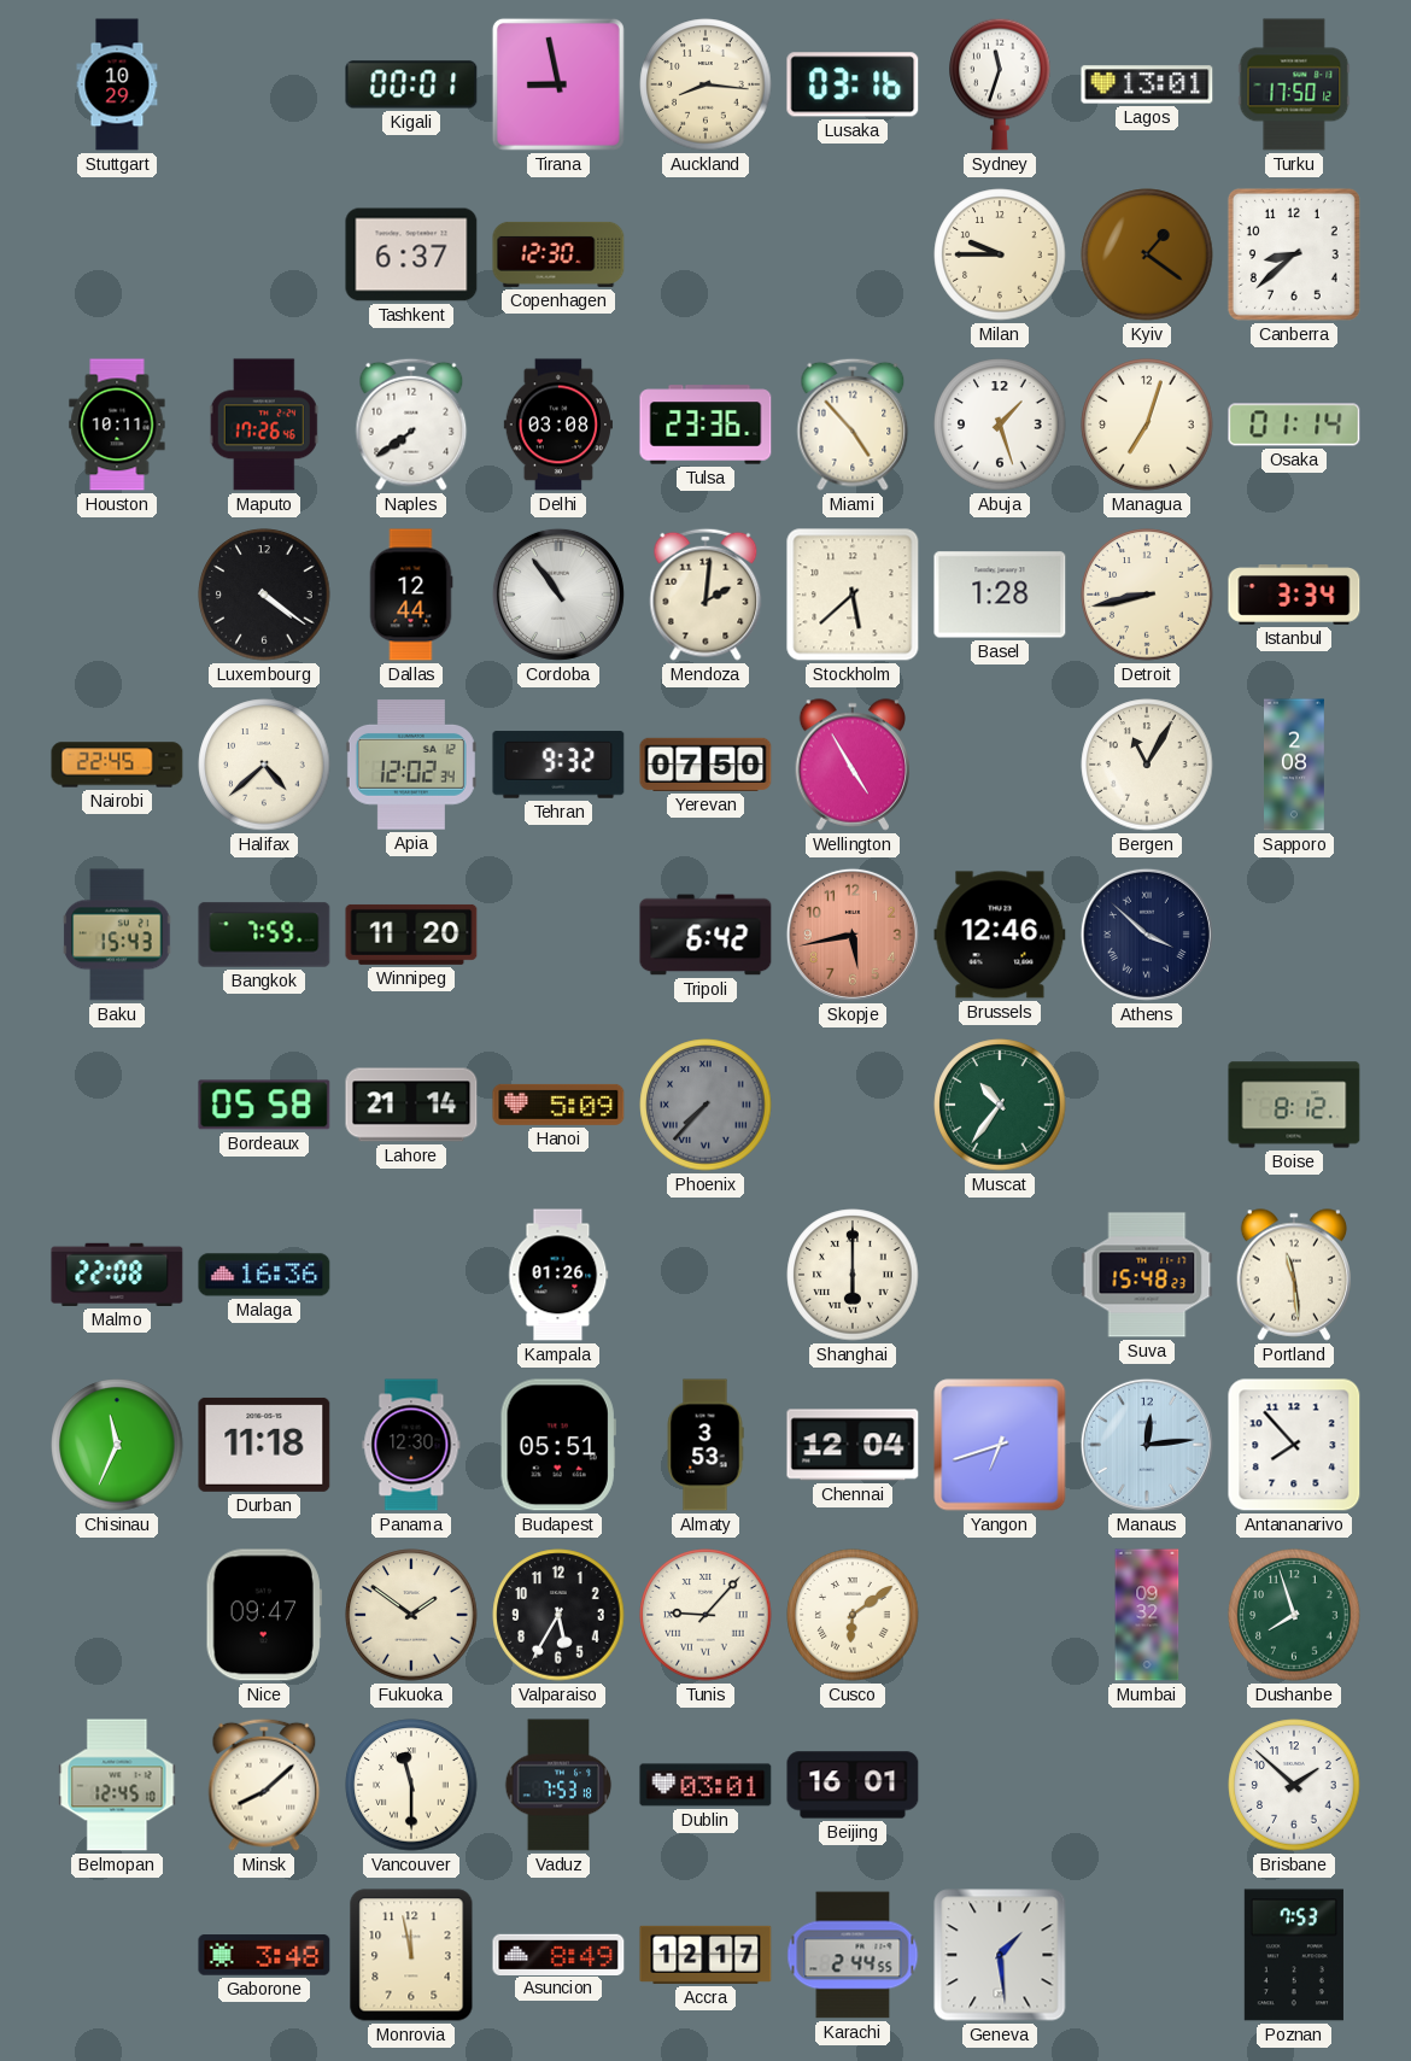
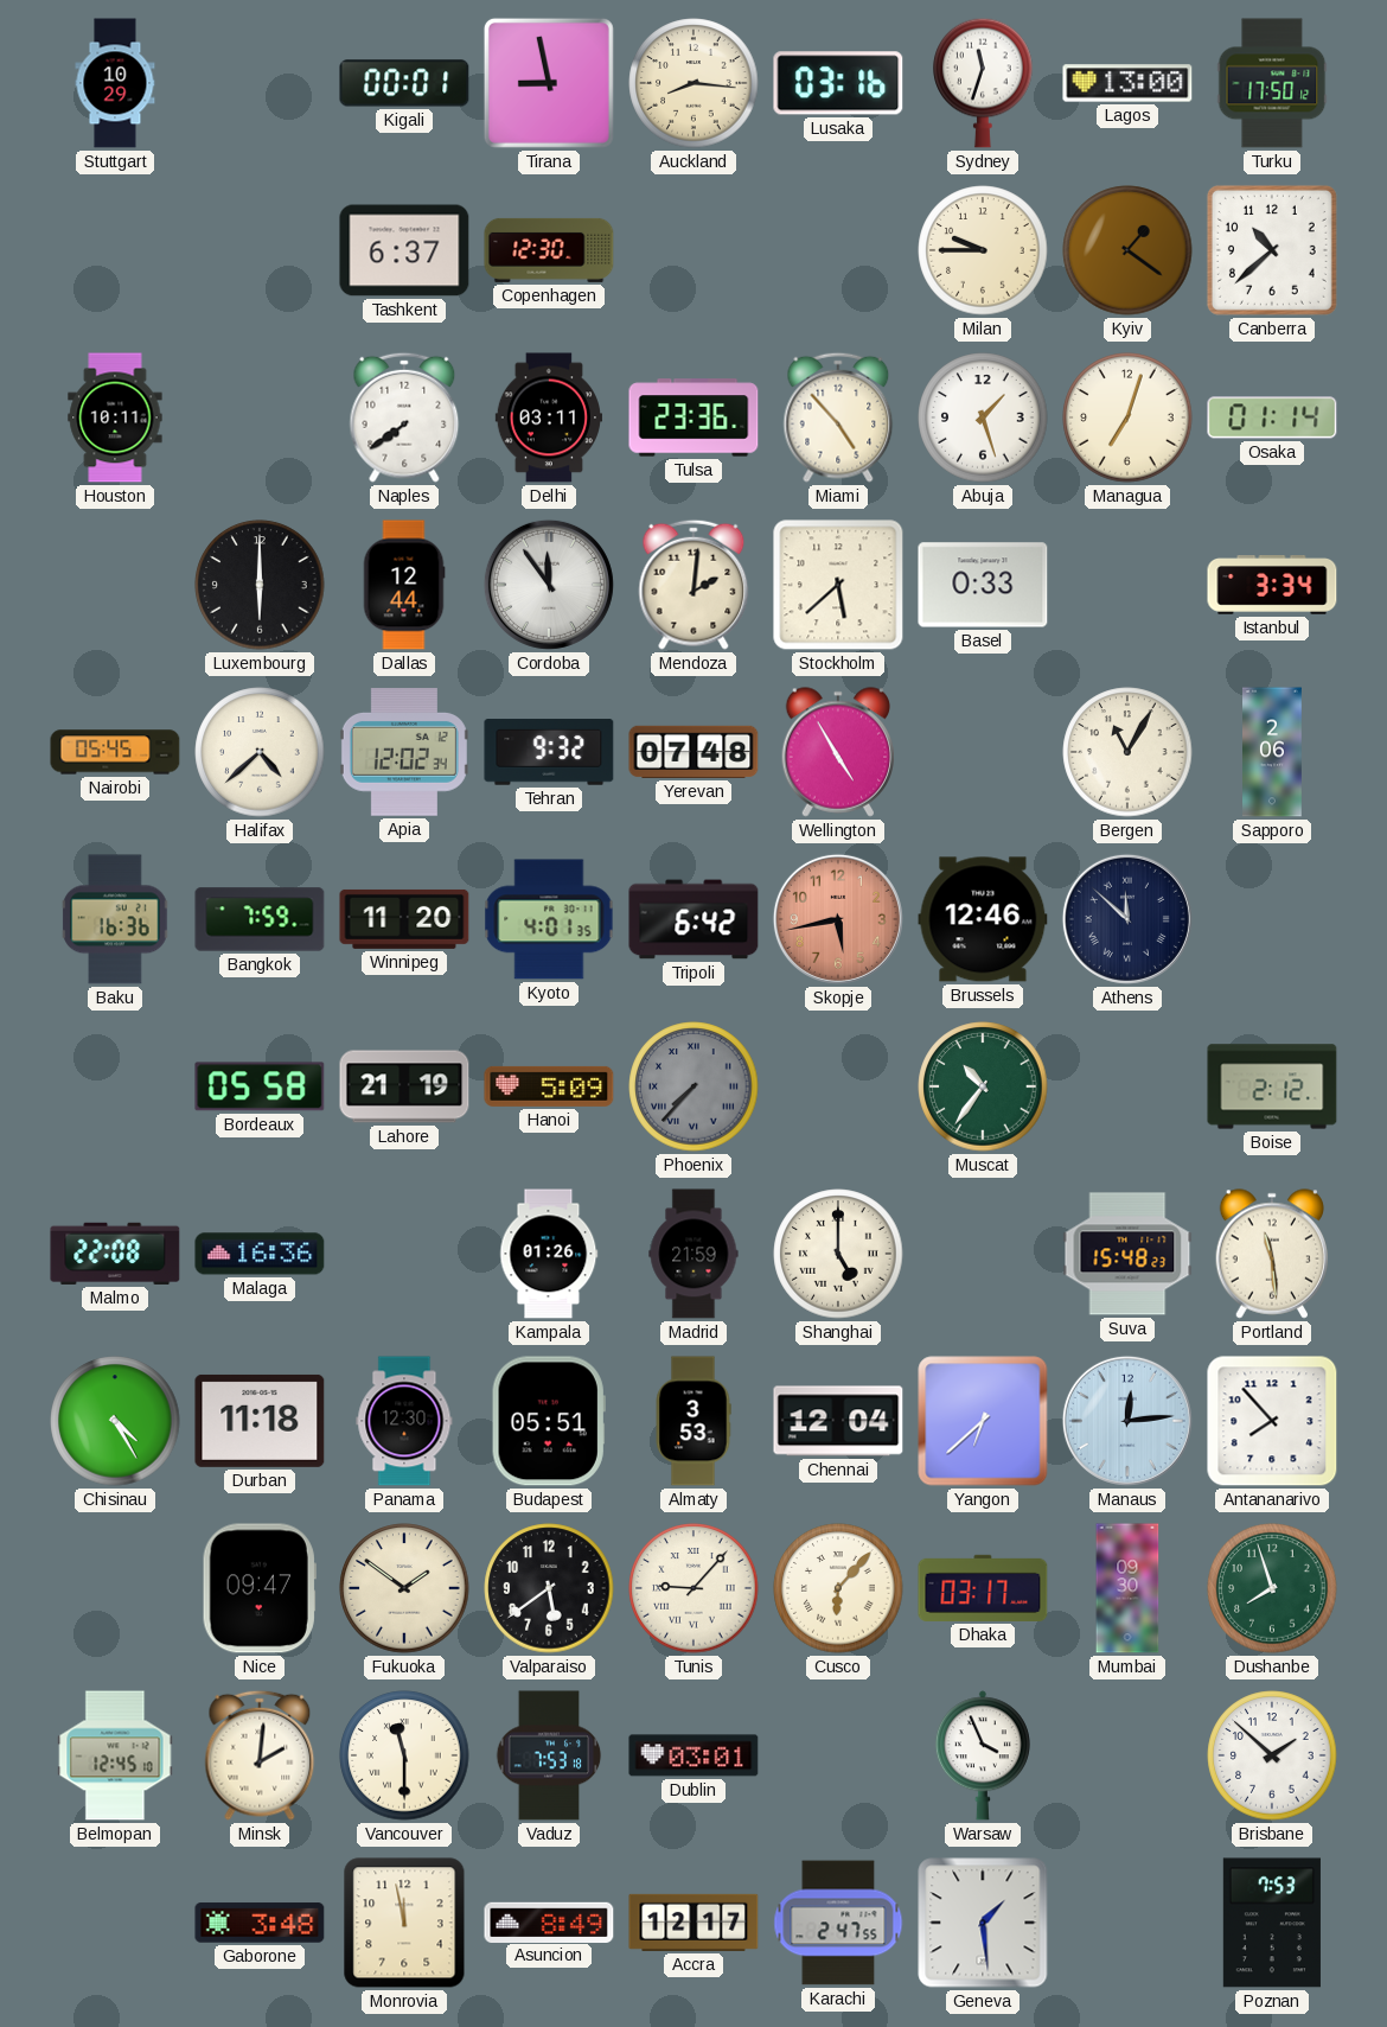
Lagos: 13:01 -> 13:00
Canberra: 8:38 -> 10:38
Maputo: 17:26 -> none
Delhi: 03:08 -> 03:11
Luxembourg: 4:21 -> 6:00
Cordoba: 10:54 -> 11:54
Basel: 1:28 -> 0:33
Detroit: 8:43 -> none
Nairobi: 22:45 -> 05:45
Yerevan: 07:50 -> 07:48
Sapporo: 2:08 -> 2:06
Baku: 15:43 -> 16:36
Kyoto: none -> 4:01
Athens: 3:52 -> 11:52
Lahore: 21:14 -> 21:19
Boise: 8:12 -> 2:12
Madrid: none -> 21:59
Shanghai: 6:00 -> 5:00
Chisinau: 11:34 -> 4:25
Yangon: 6:42 -> 6:38
Valparaiso: 5:35 -> 5:39
Cusco: 6:09 -> 6:07
Dhaka: none -> 03:17
Mumbai: 09:32 -> 09:30
Minsk: 8:08 -> 2:01
Beijing: 16:01 -> none
Warsaw: none -> 3:56
Karachi: 2:44 -> 2:47
